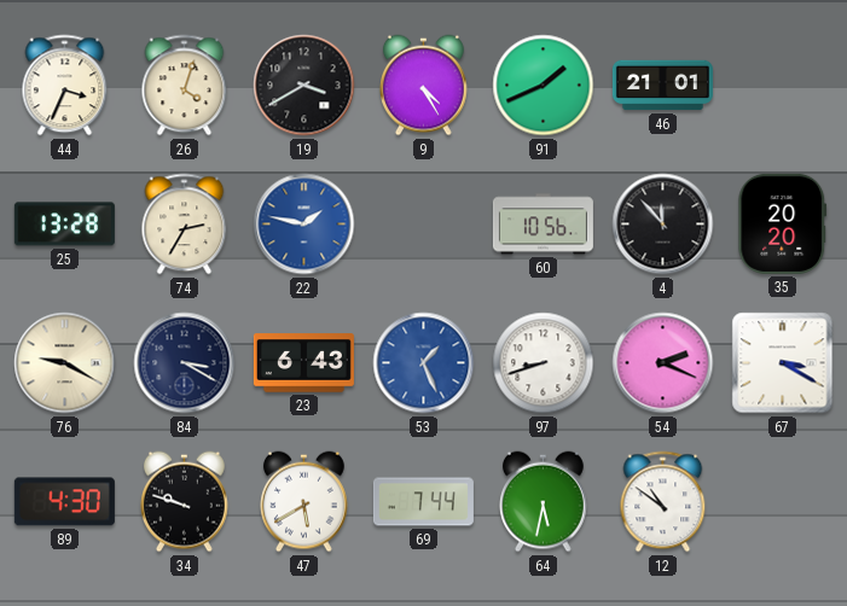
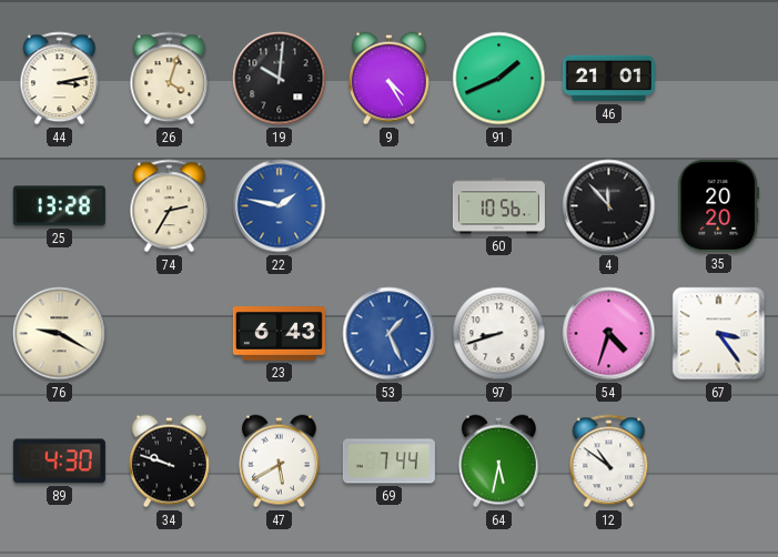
44: 3:34 -> 3:13
19: 3:40 -> 10:01
84: 3:20 -> none
54: 2:19 -> 4:33
67: 3:20 -> 3:24
